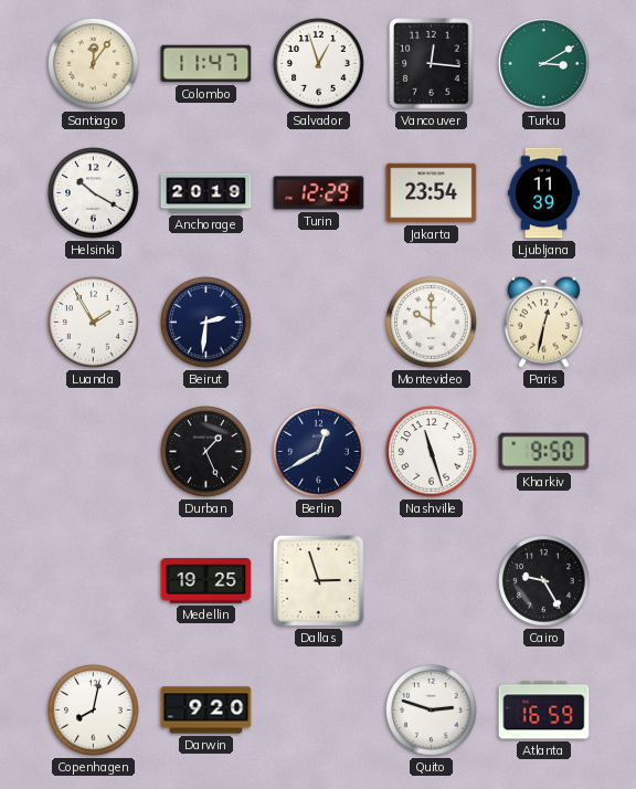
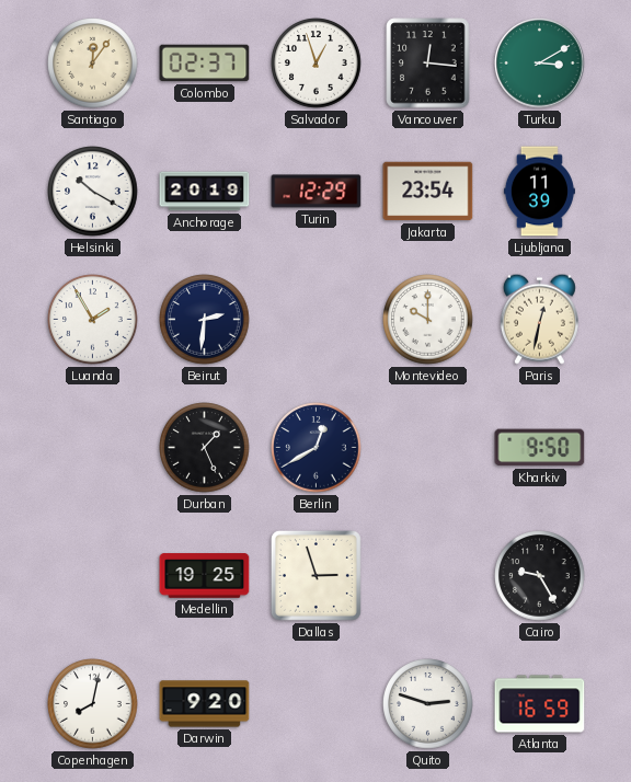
Colombo: 11:47 -> 02:37
Nashville: 11:27 -> none
